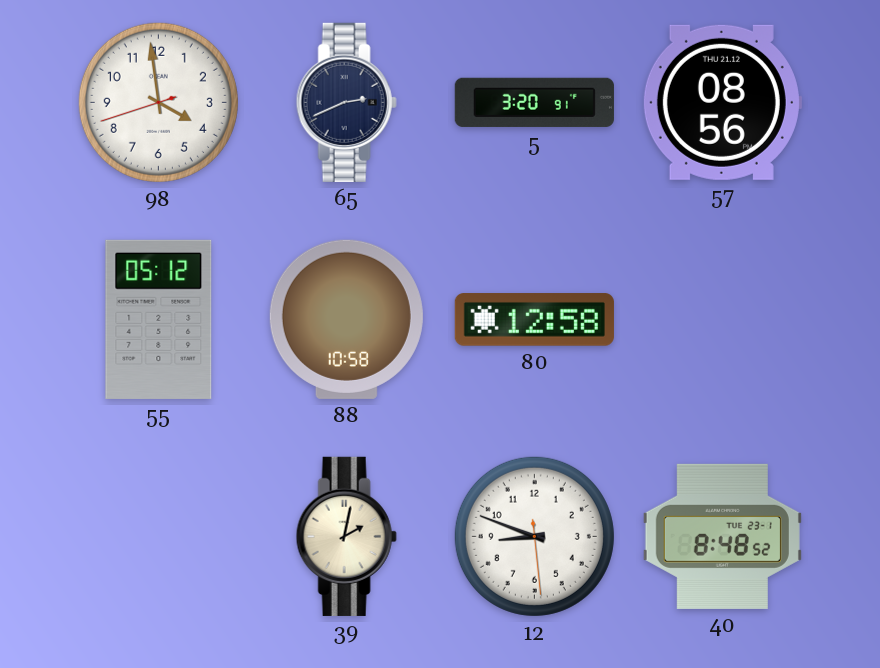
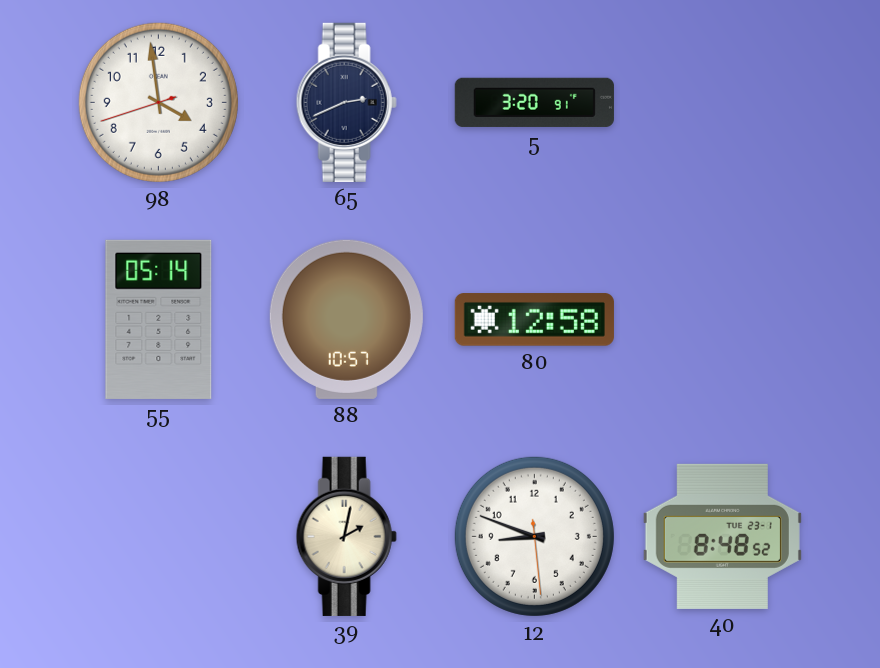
57: 08:56 -> none
55: 05:12 -> 05:14
88: 10:58 -> 10:57
